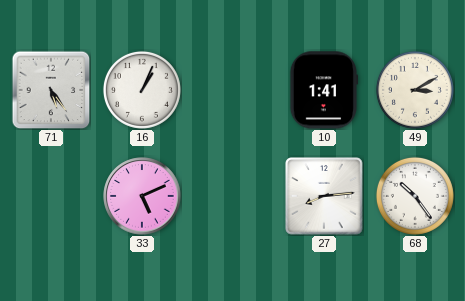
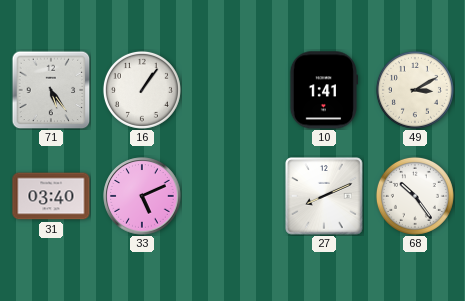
16: 1:04 -> 1:06
31: none -> 03:40
27: 8:14 -> 8:11
